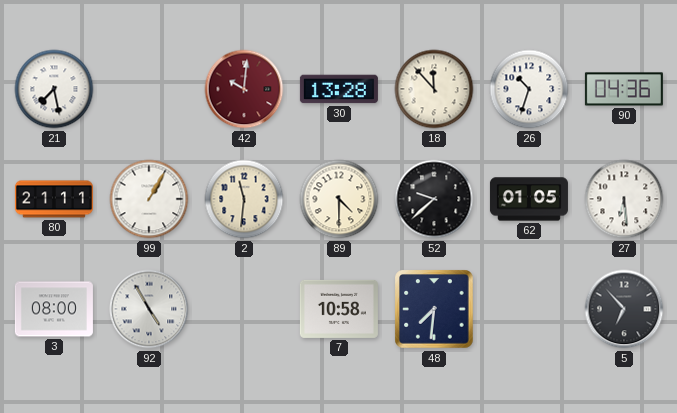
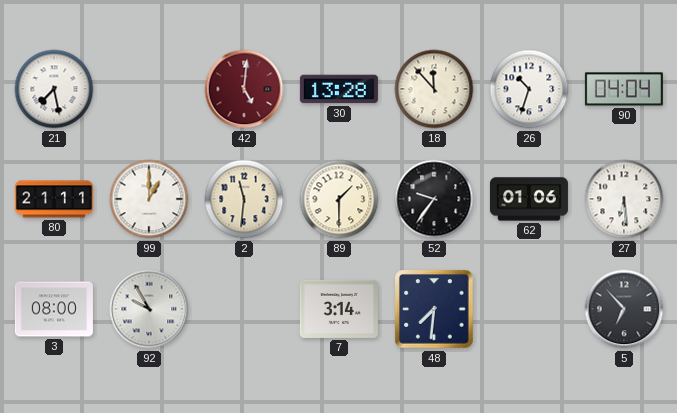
42: 10:01 -> 5:01
90: 04:36 -> 04:04
99: 1:05 -> 1:00
89: 4:30 -> 1:30
52: 9:38 -> 9:36
62: 01:05 -> 01:06
92: 4:55 -> 9:55
7: 10:58 -> 3:14
